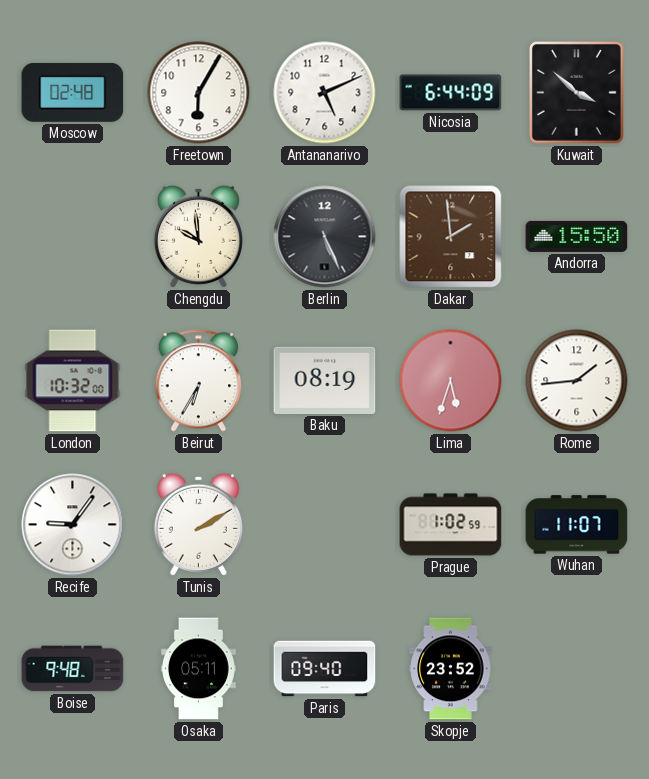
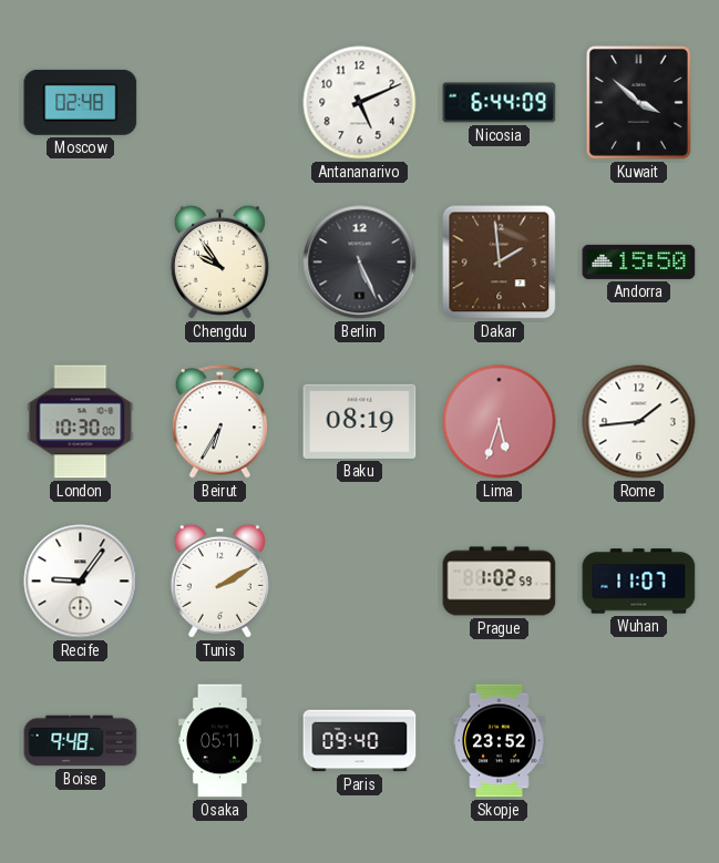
Freetown: 6:05 -> none
Chengdu: 9:59 -> 9:54
London: 10:32 -> 10:30
